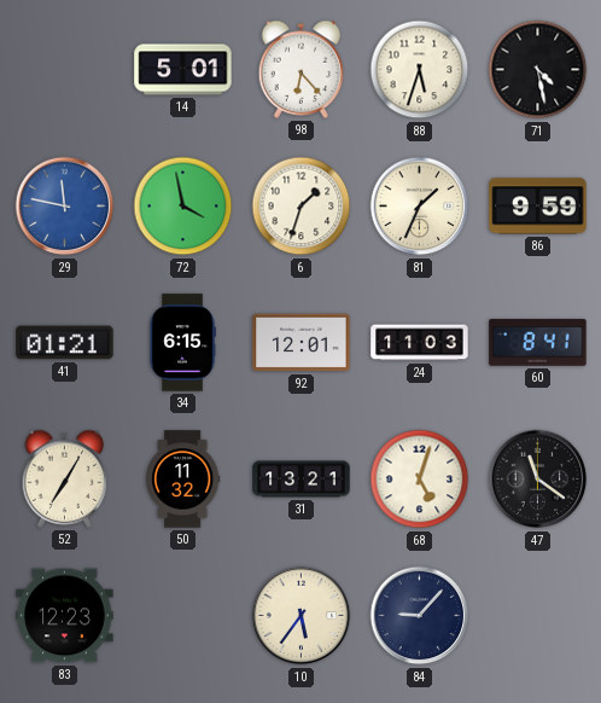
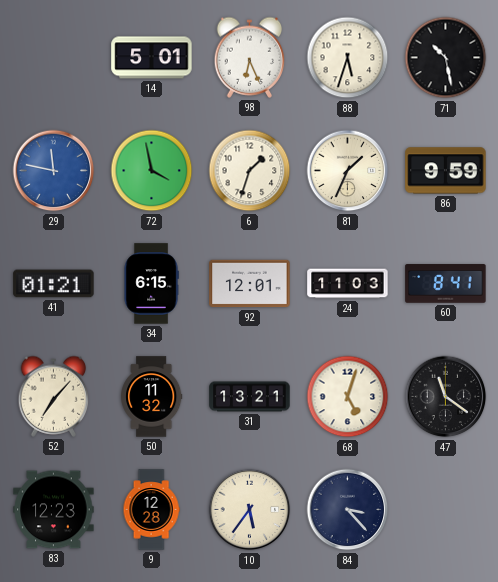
98: 6:23 -> 6:26
71: 4:28 -> 10:28
52: 7:05 -> 7:07
9: none -> 12:28
84: 9:07 -> 3:23
